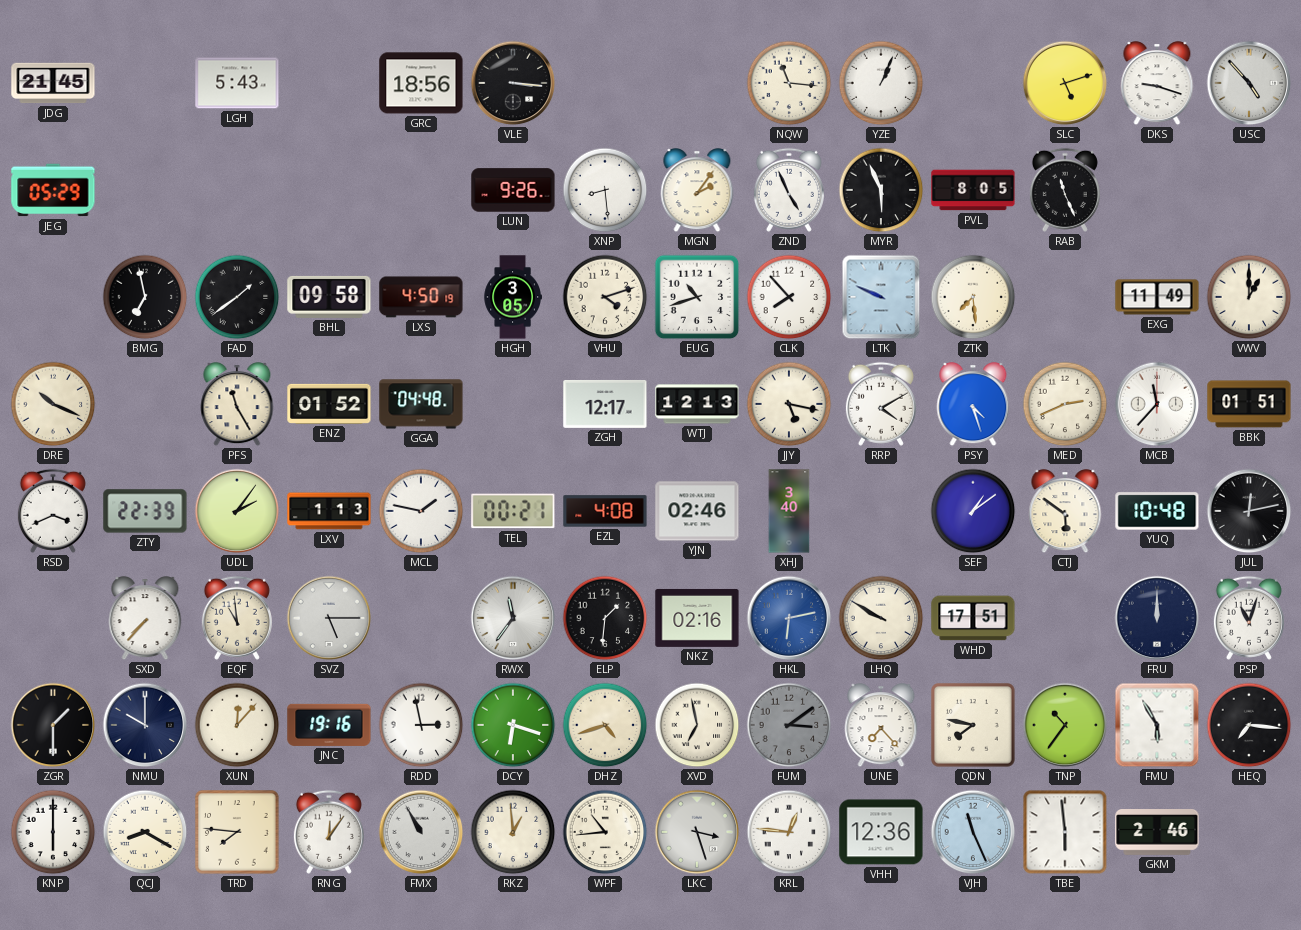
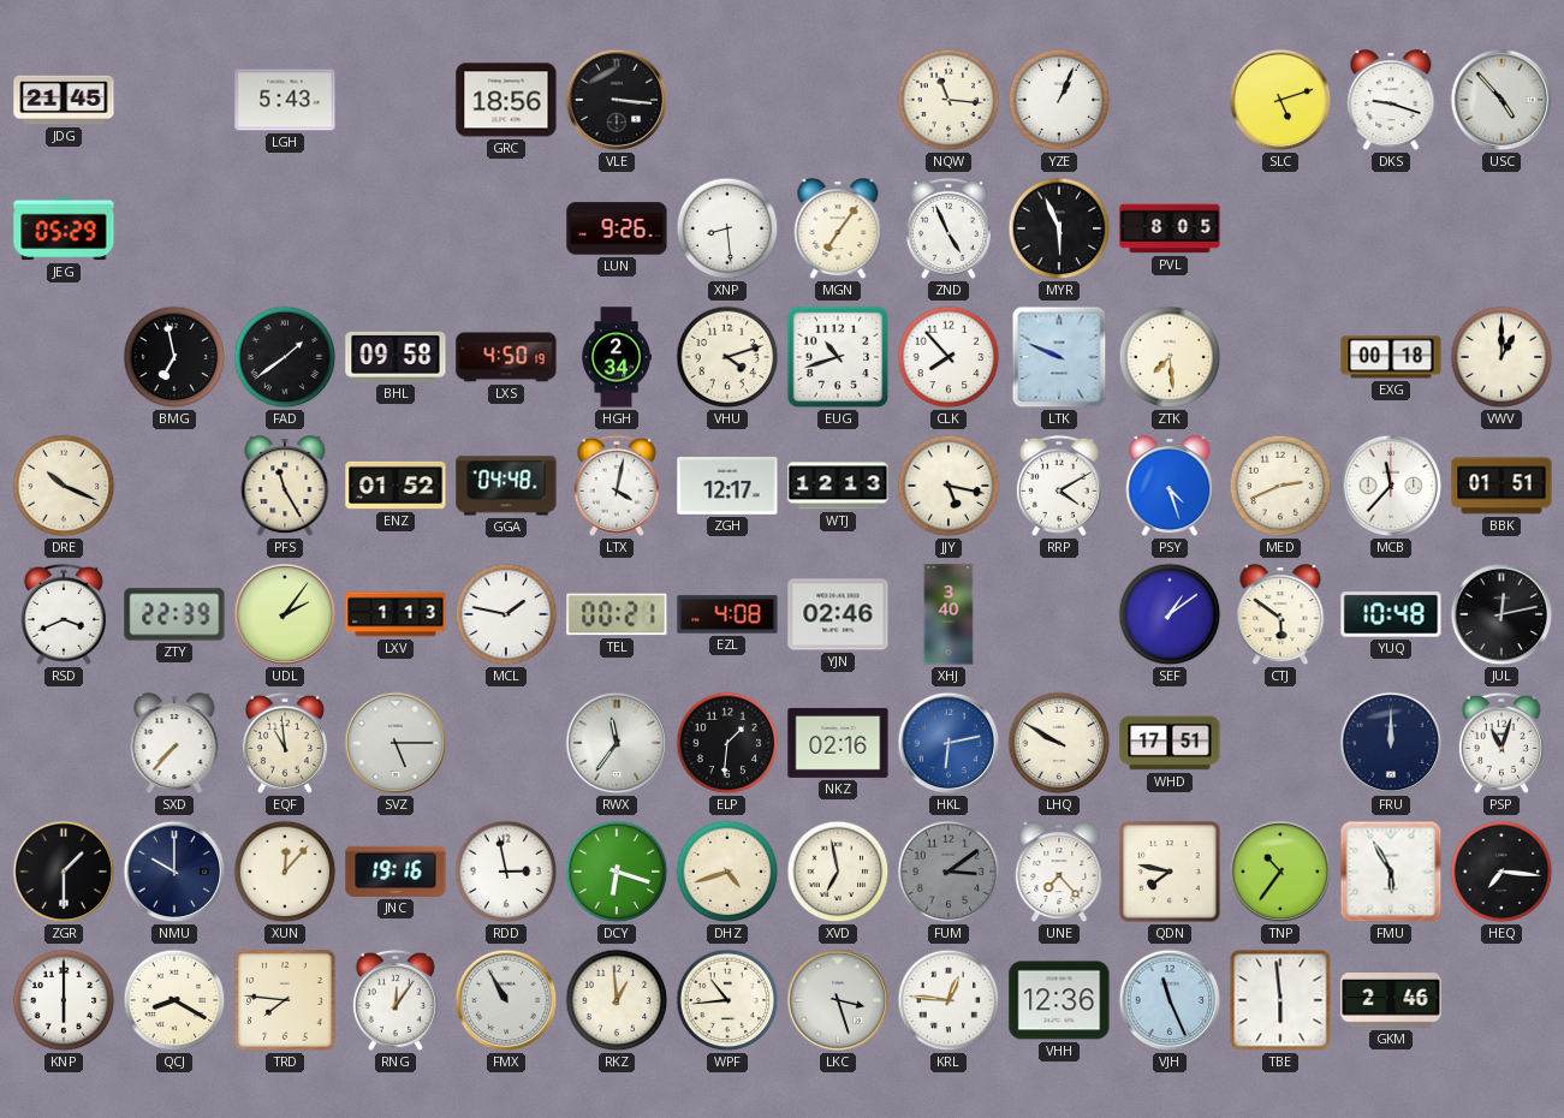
MGN: 2:06 -> 7:06
RAB: 11:26 -> none
HGH: 3:05 -> 2:34
EXG: 11:49 -> 00:18
LTX: none -> 4:02
